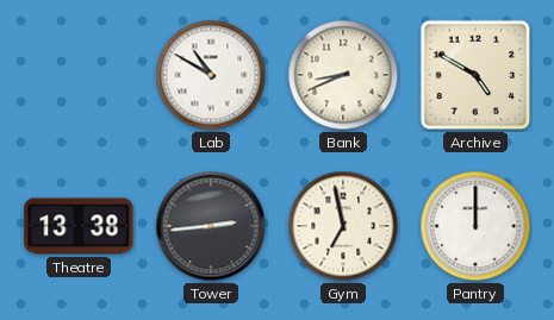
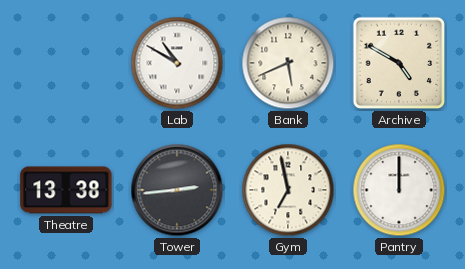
Bank: 8:41 -> 5:41
